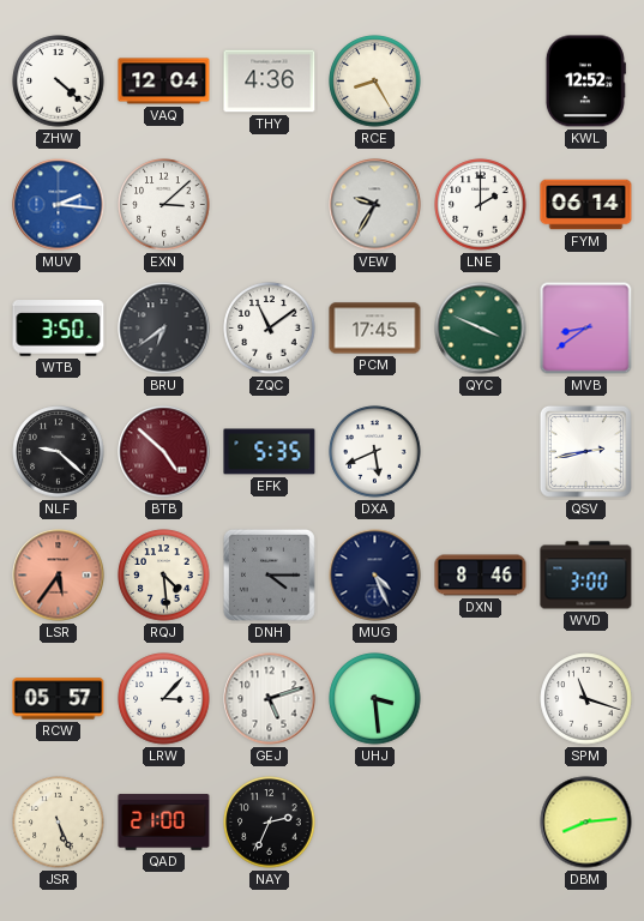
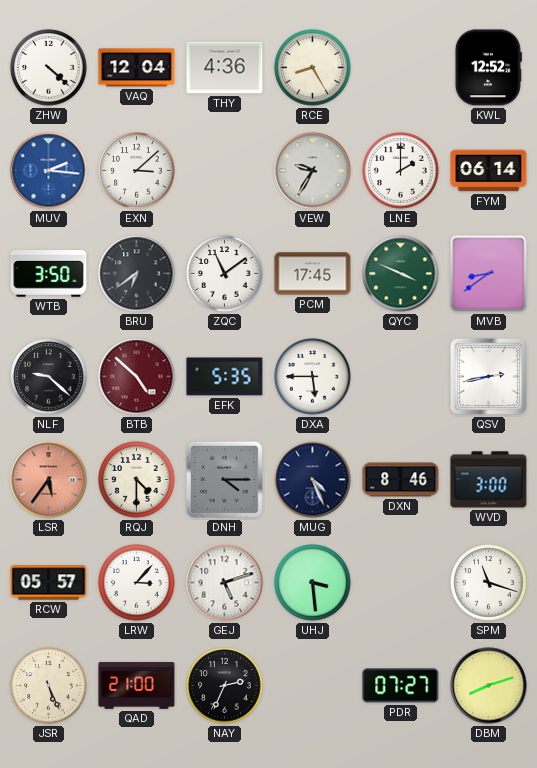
DXA: 5:41 -> 5:45
RQJ: 4:29 -> 4:30
PDR: none -> 07:27
DBM: 8:14 -> 8:12
